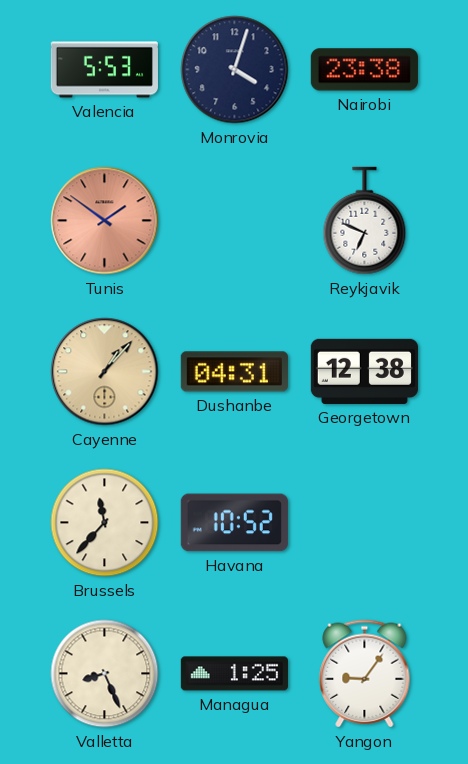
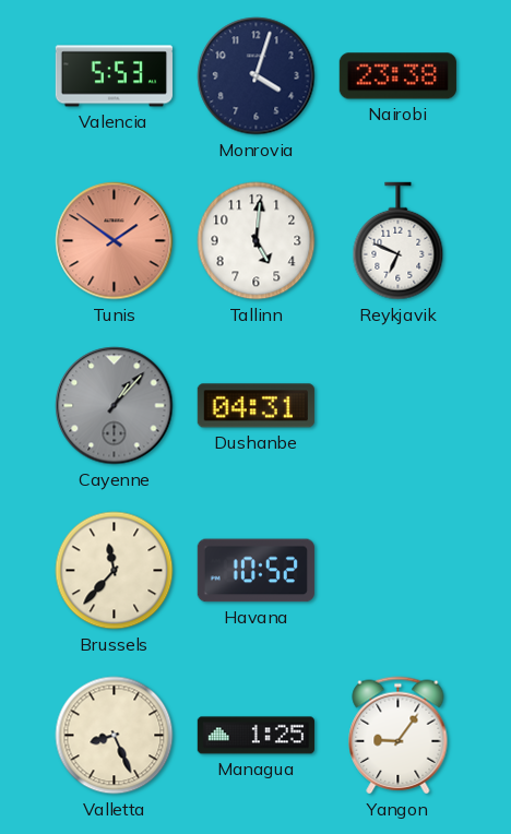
Tallinn: none -> 5:01
Cayenne dial: champagne -> grey
Georgetown: 12:38 -> none
